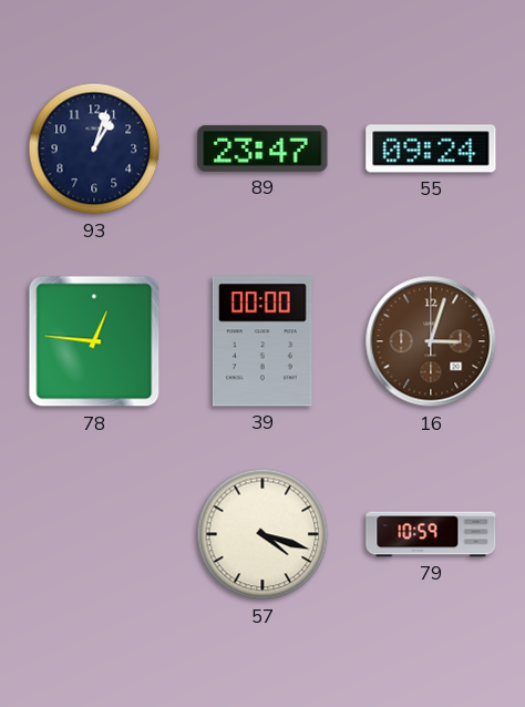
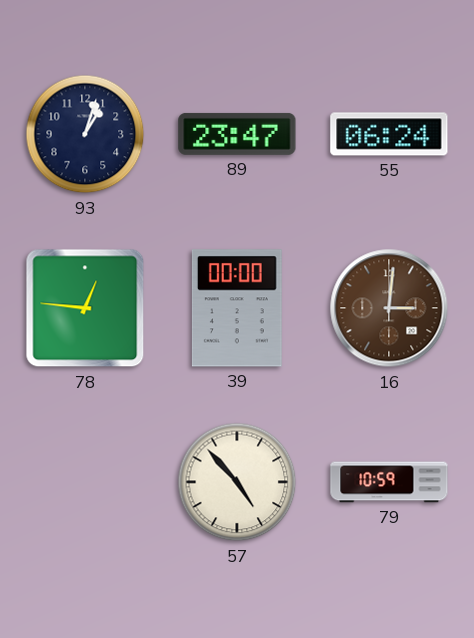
55: 09:24 -> 06:24
16: 3:03 -> 3:01
57: 4:18 -> 4:53
